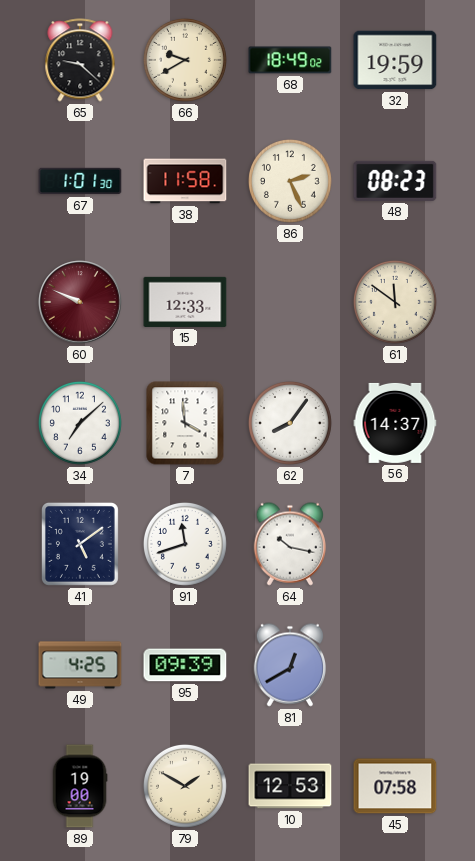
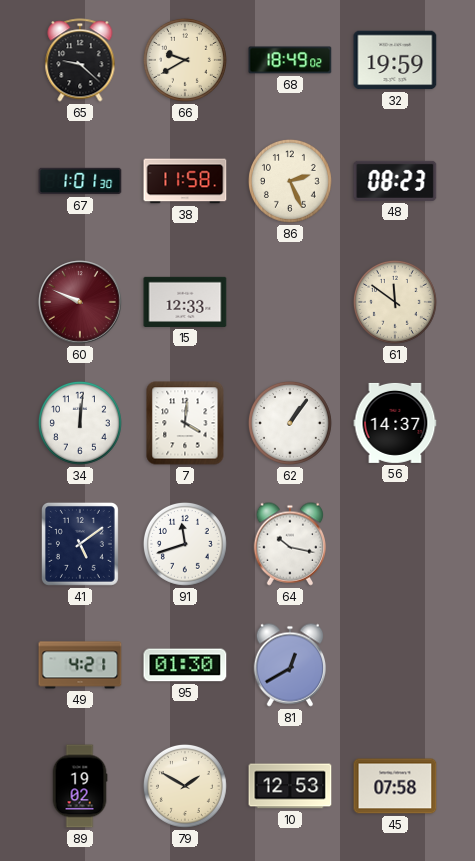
34: 7:08 -> 12:01
7: 3:59 -> 4:01
62: 8:06 -> 1:06
49: 4:25 -> 4:21
95: 09:39 -> 01:30
89: 19:00 -> 19:02
